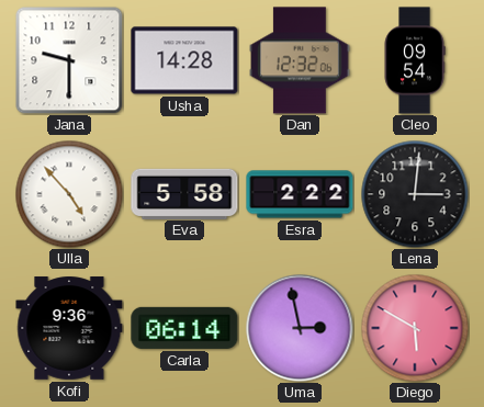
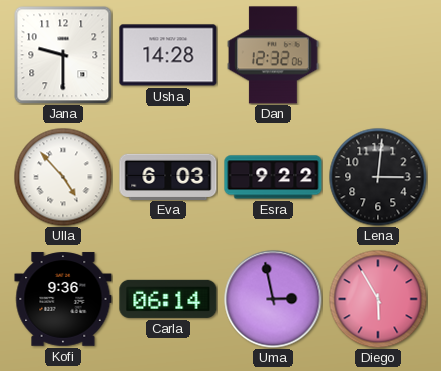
Cleo: 09:54 -> none
Eva: 5:58 -> 6:03
Esra: 2:22 -> 9:22
Diego: 5:50 -> 5:55
